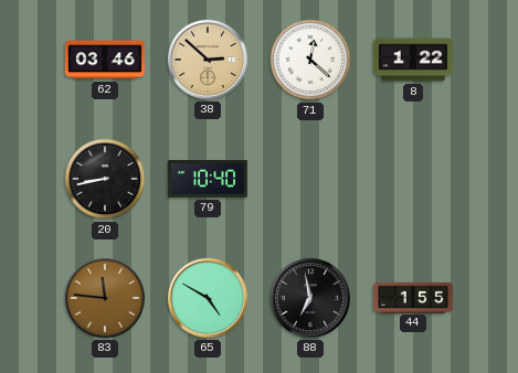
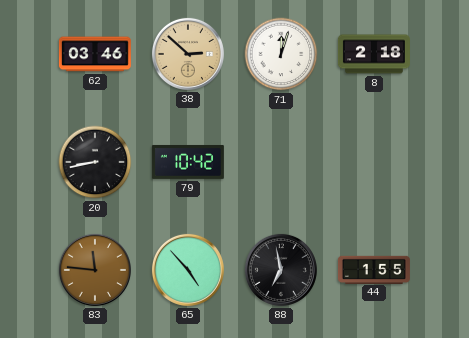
71: 12:22 -> 12:03
8: 1:22 -> 2:18
79: 10:40 -> 10:42
65: 4:50 -> 4:53
